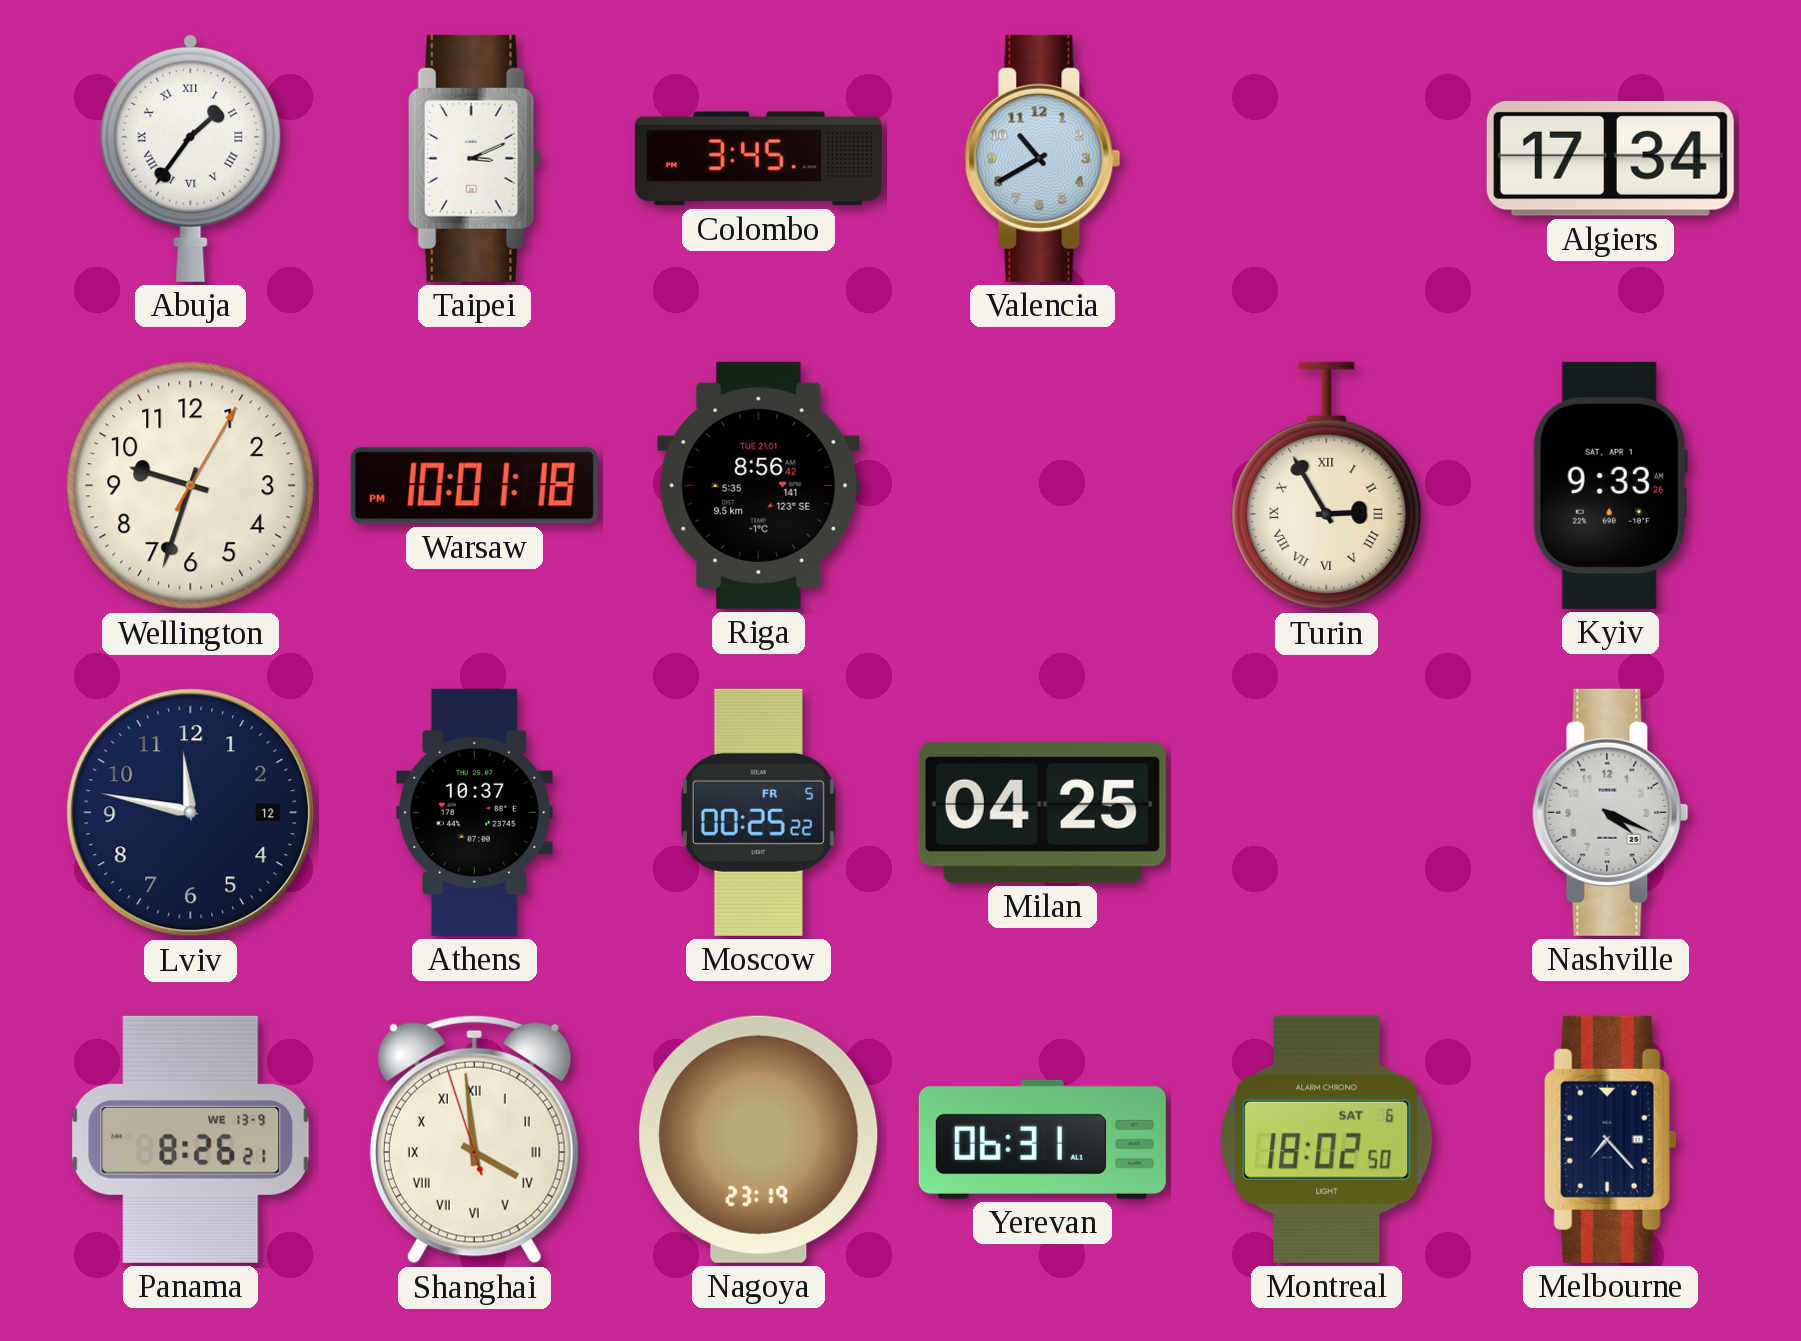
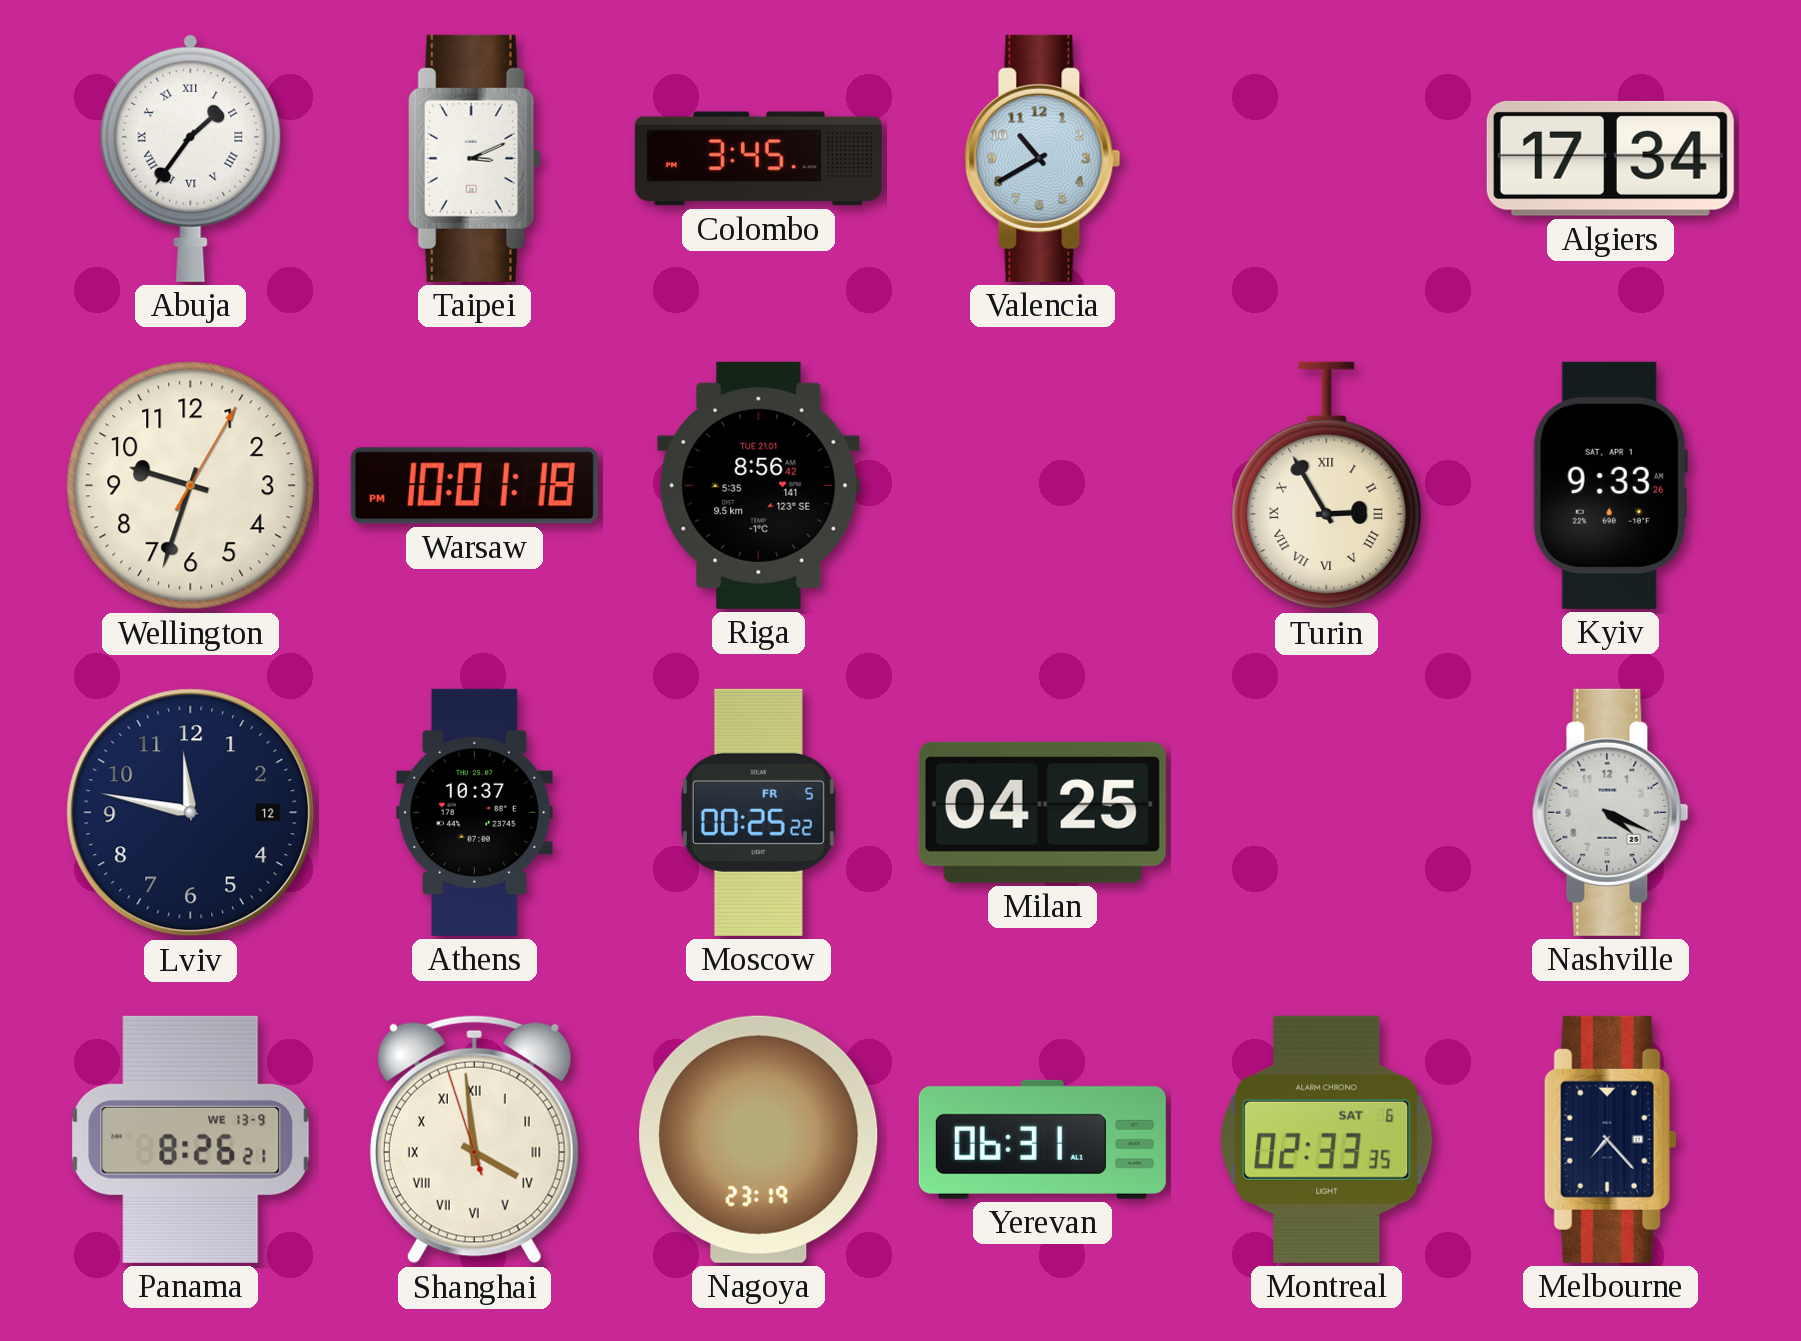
Montreal: 18:02 -> 02:33
